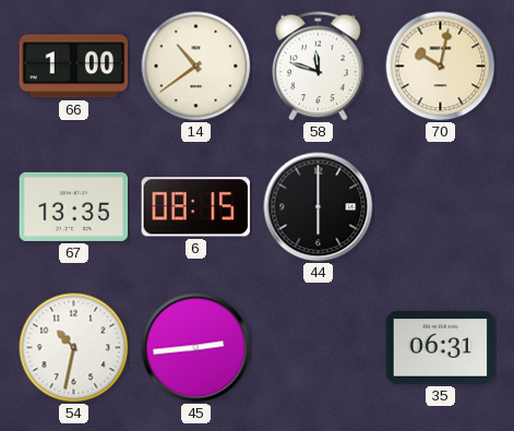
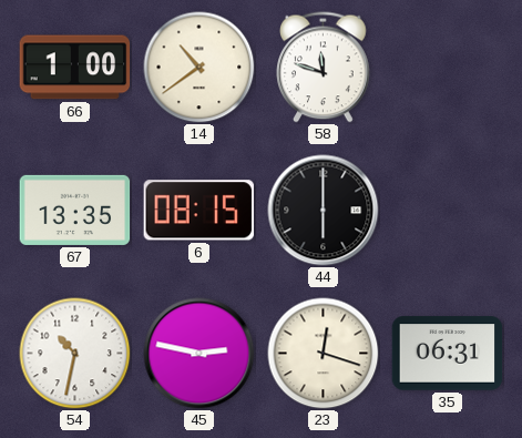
70: 10:02 -> none
45: 2:44 -> 2:47
23: none -> 12:18
